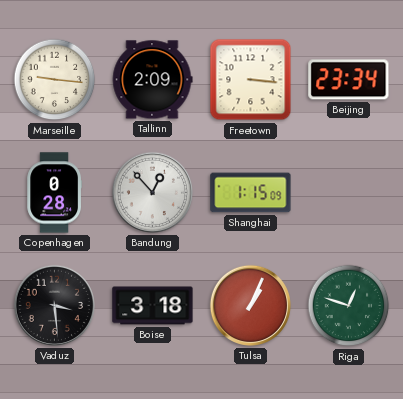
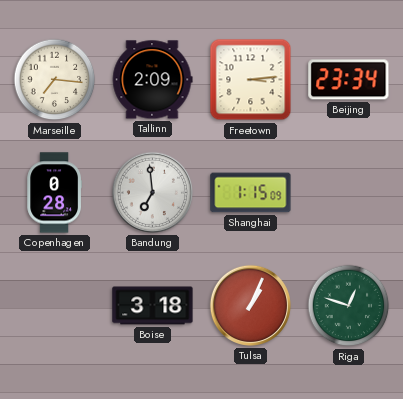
Marseille: 9:16 -> 7:16
Freetown: 3:16 -> 3:14
Bandung: 12:53 -> 6:59
Vaduz: 3:29 -> none
